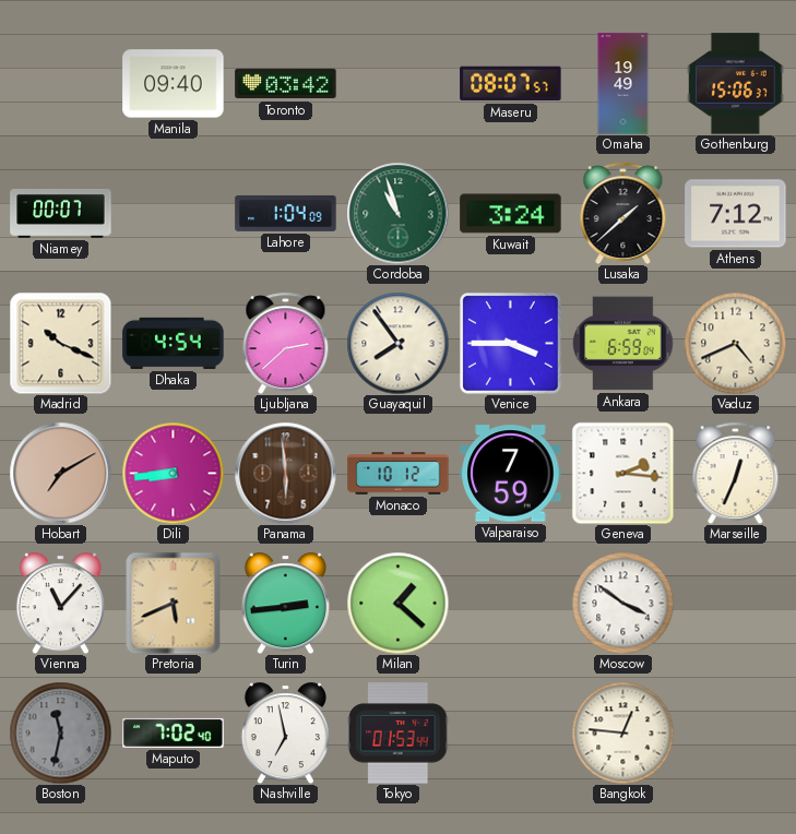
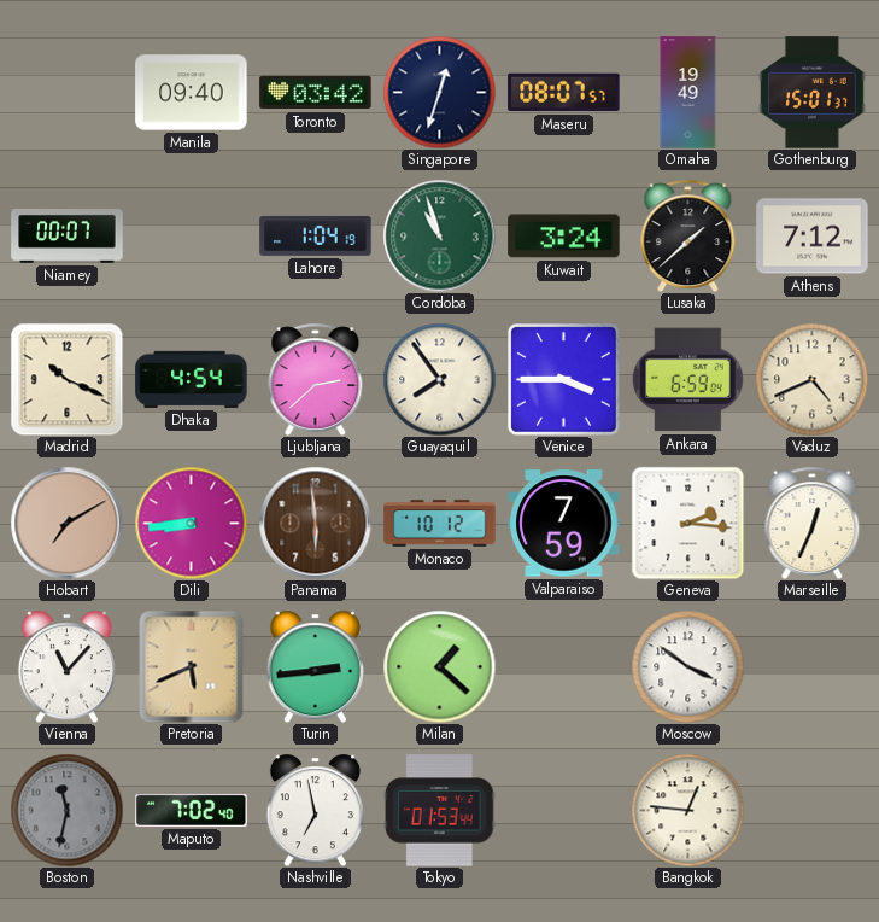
Singapore: none -> 12:33
Gothenburg: 15:06 -> 15:01
Lahore: 1:04:09 -> 1:04:19
